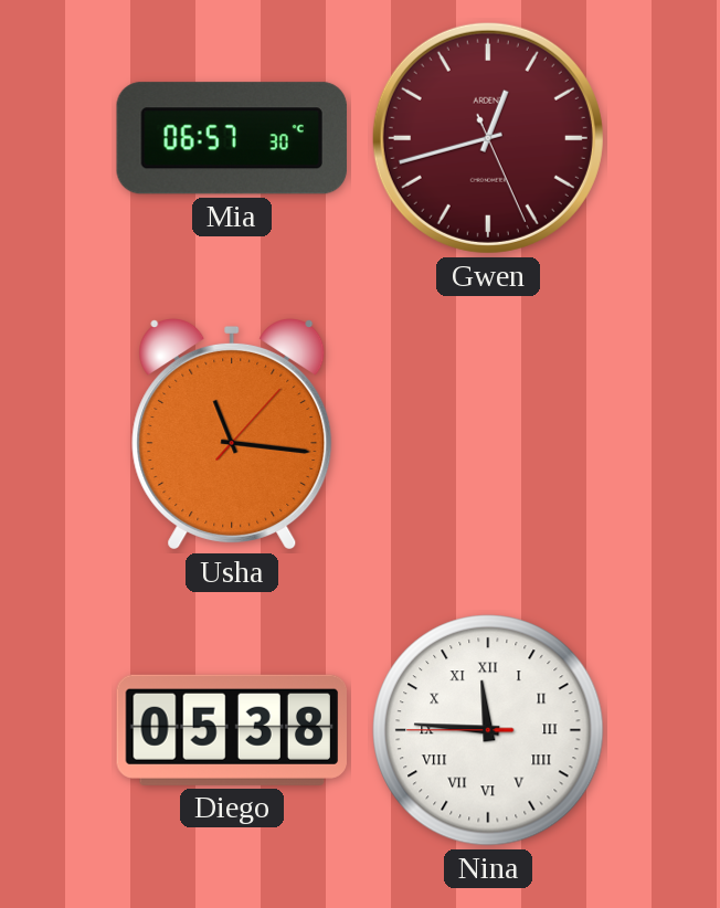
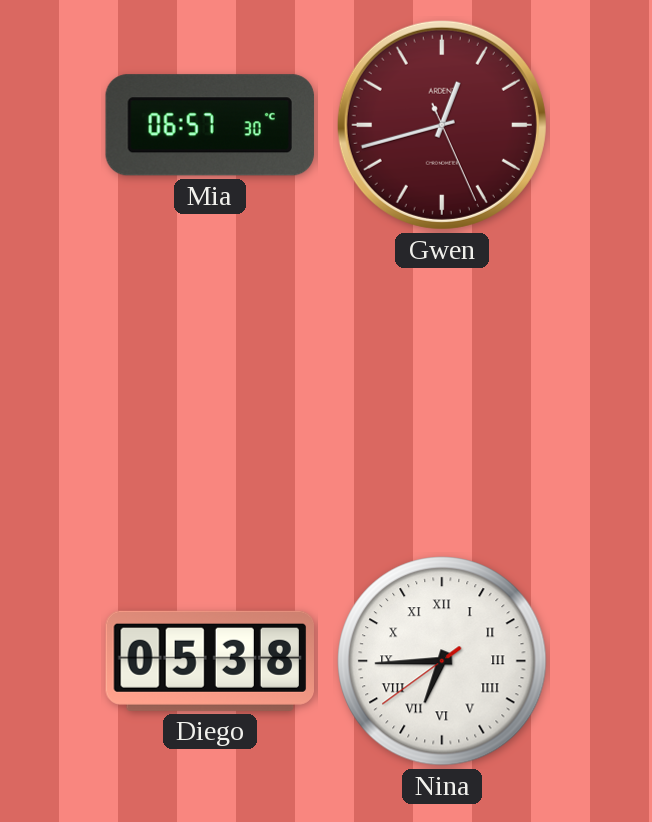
Usha: 11:16 -> none
Nina: 11:45 -> 6:44
